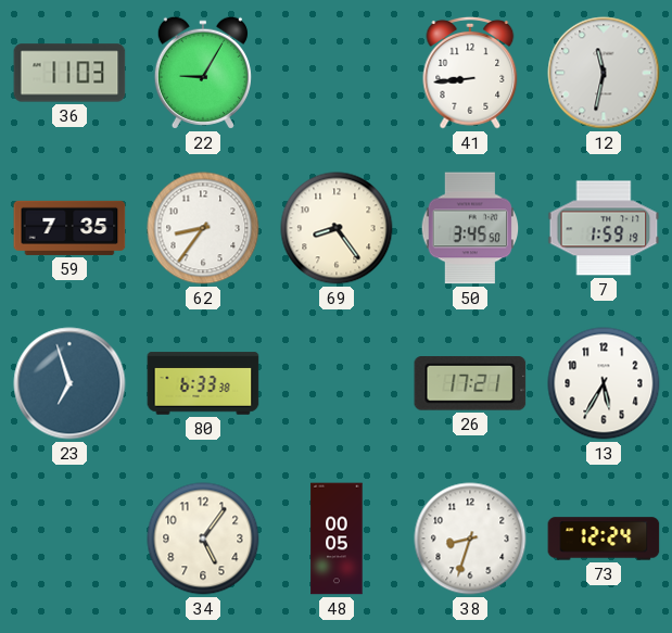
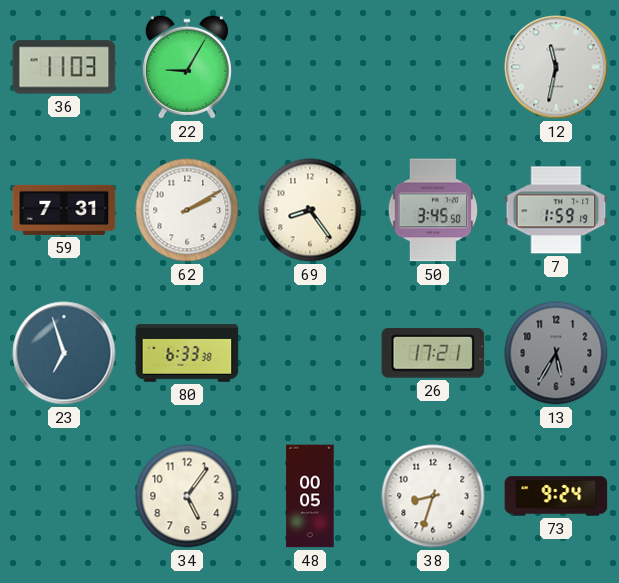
41: 8:44 -> none
59: 7:35 -> 7:31
62: 8:36 -> 2:10
13 dial: white -> grey
73: 12:24 -> 9:24
